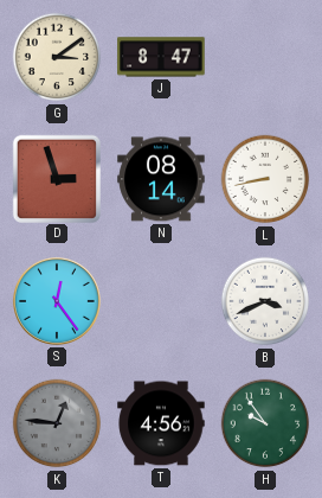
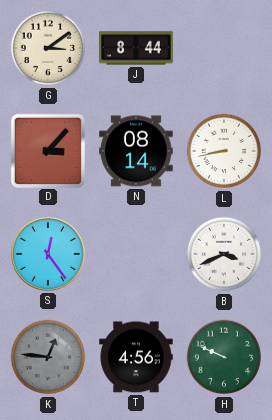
J: 8:47 -> 8:44
D: 2:57 -> 3:07
H: 9:54 -> 9:49
